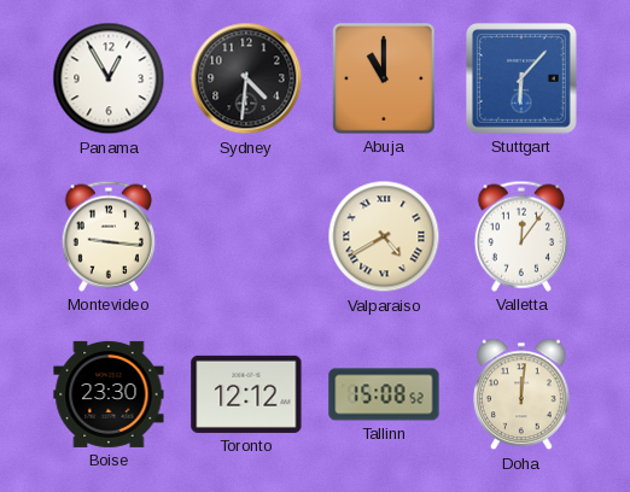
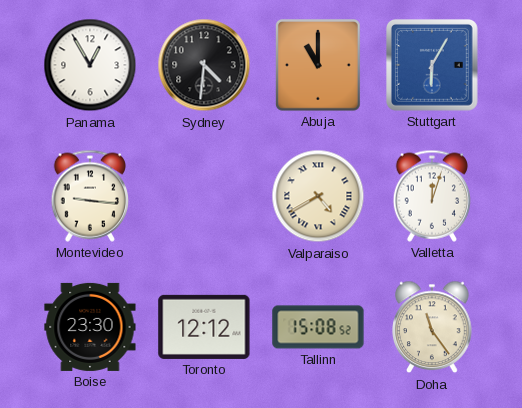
Stuttgart: 6:07 -> 6:05
Valletta: 12:06 -> 12:03
Doha: 12:01 -> 11:24
